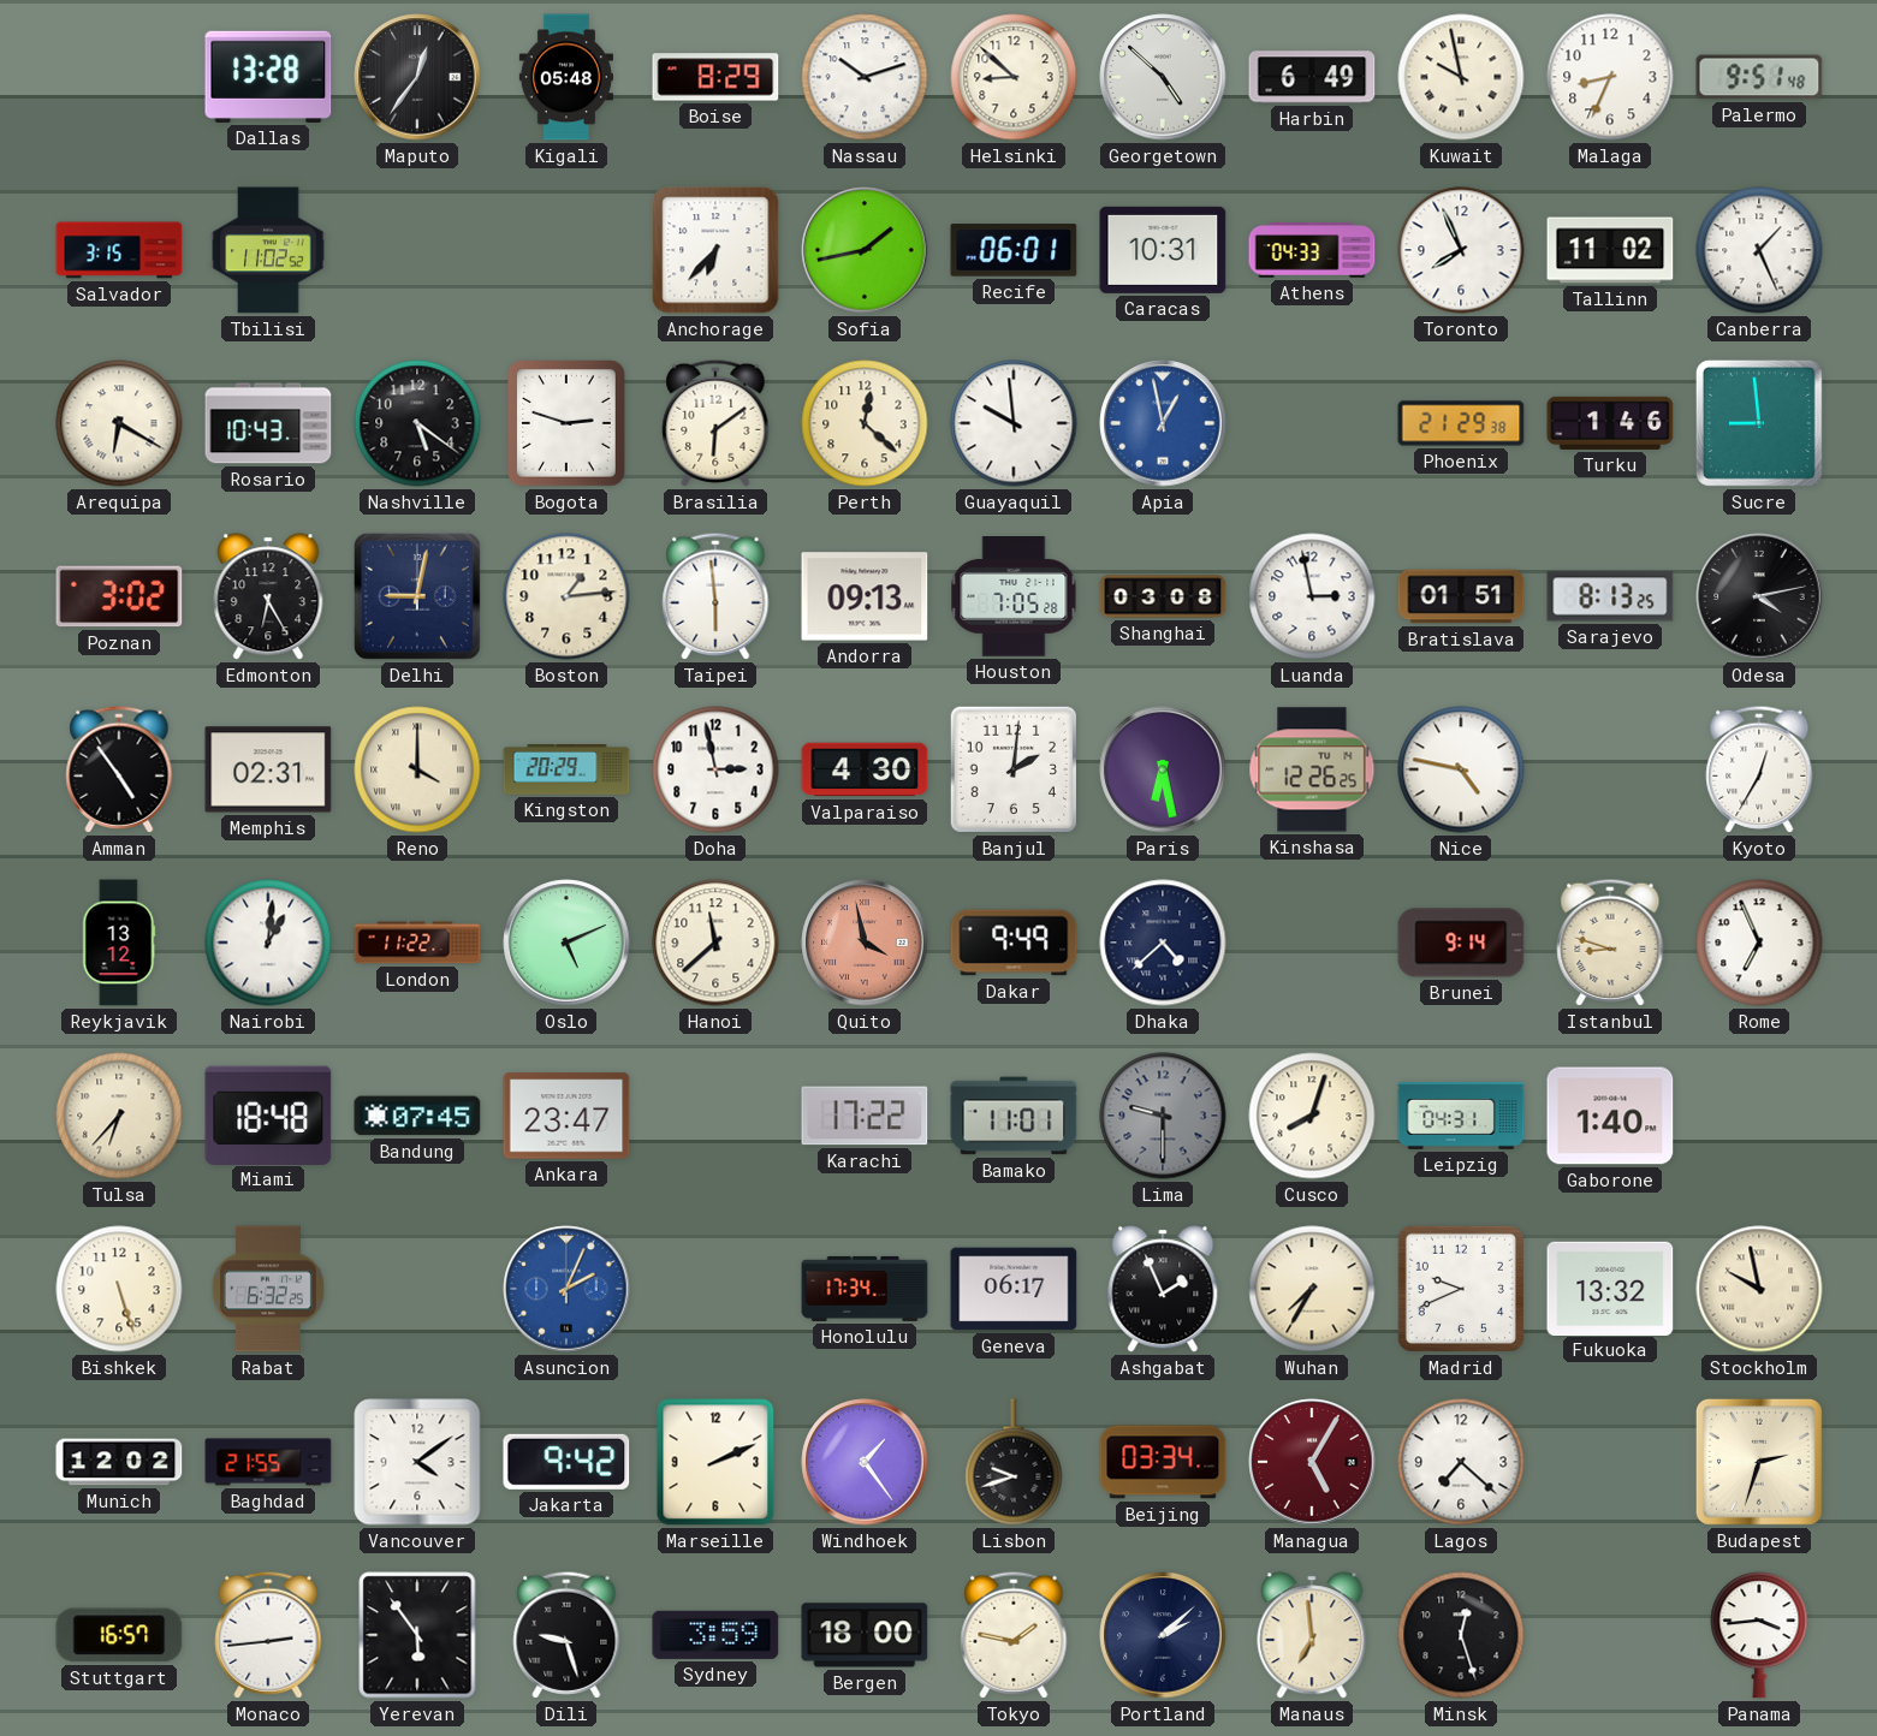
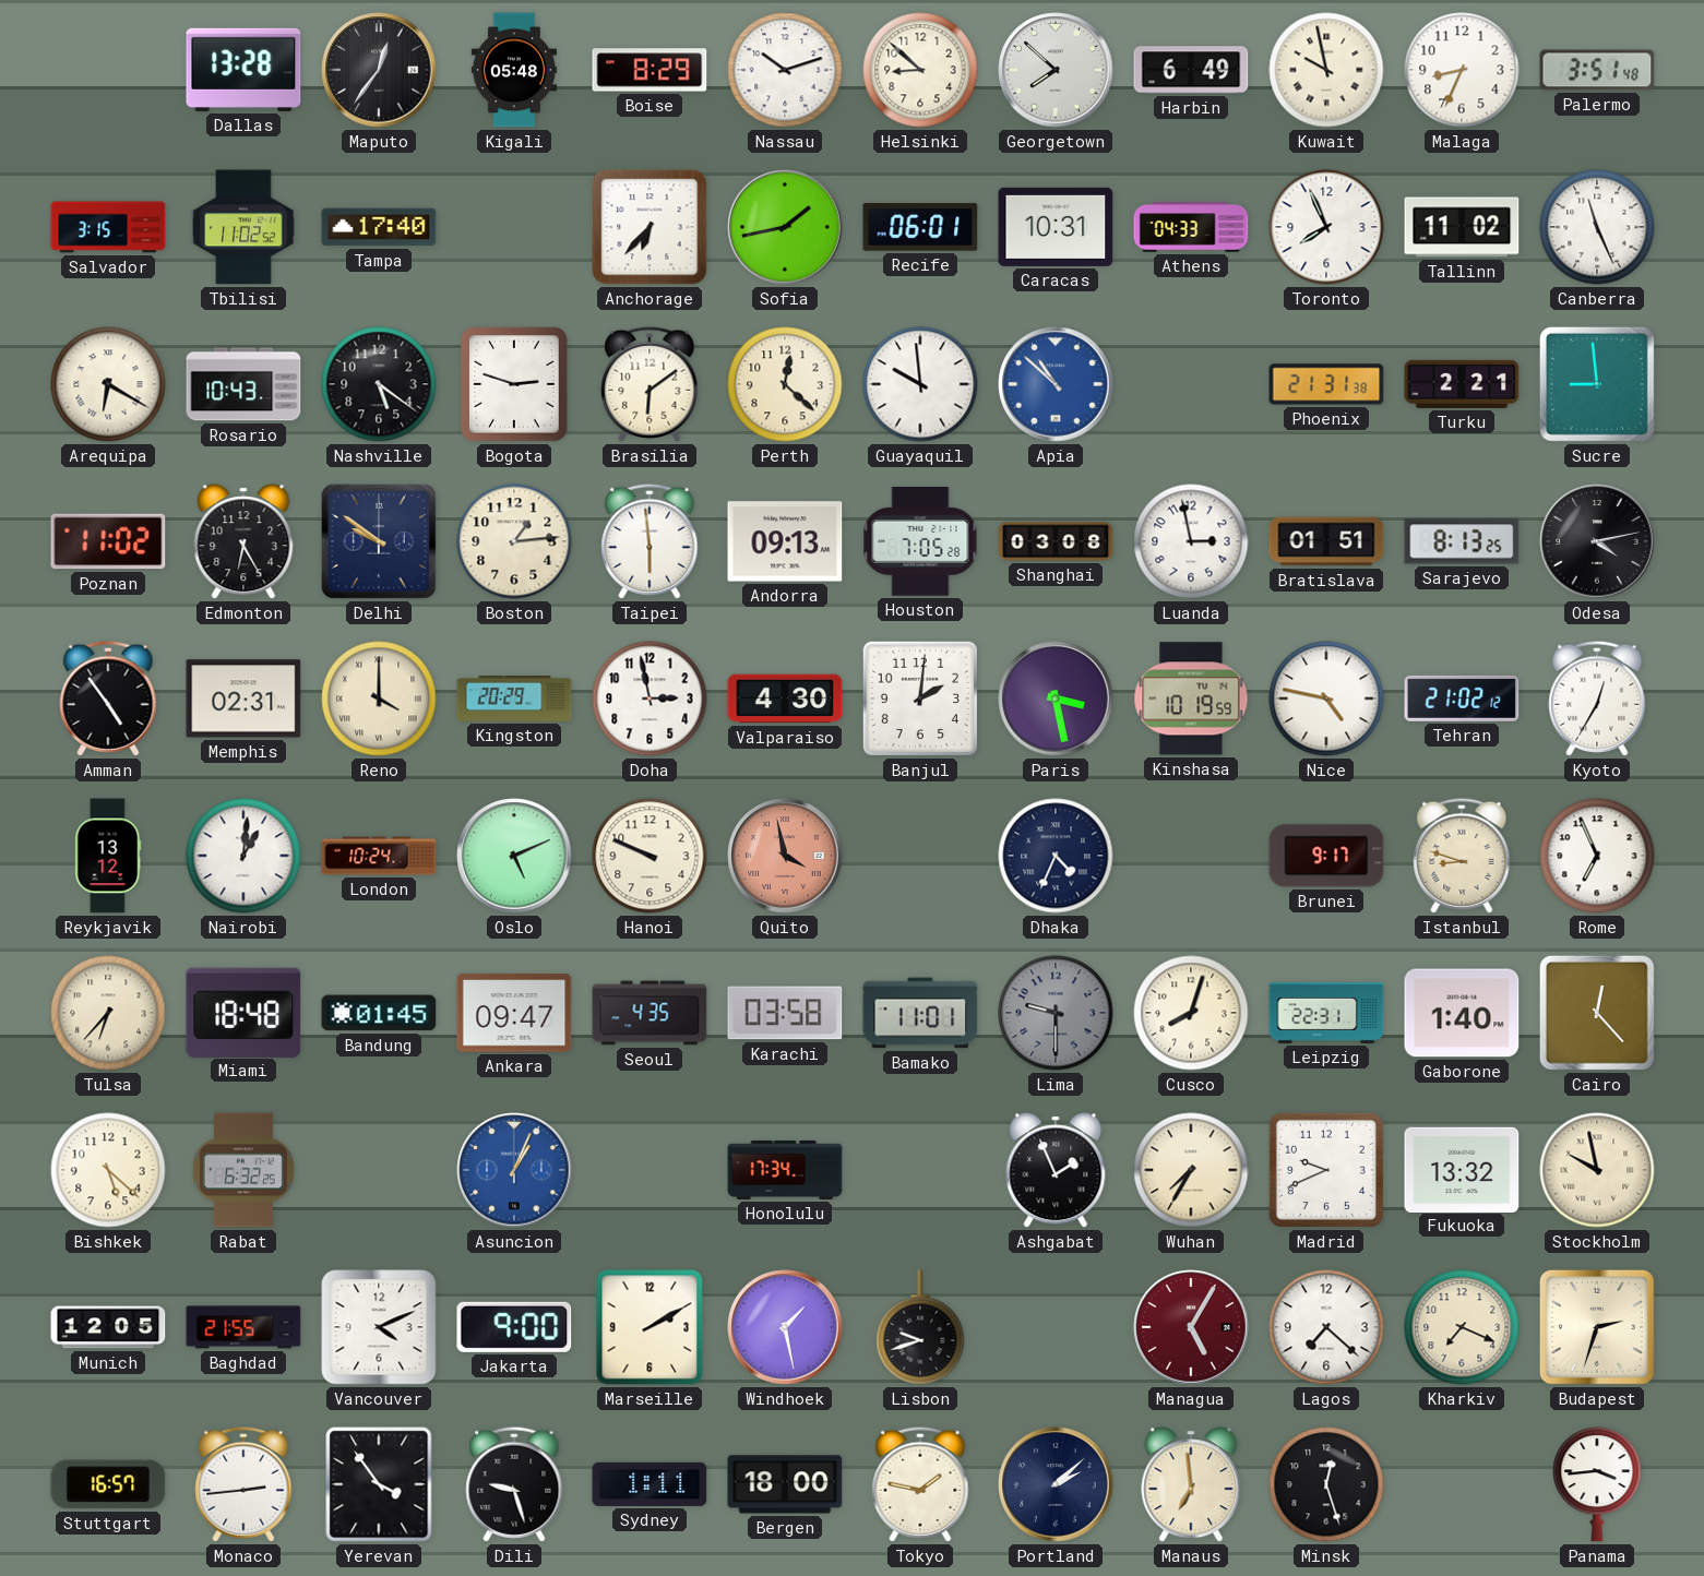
Georgetown: 4:52 -> 7:52
Palermo: 9:51 -> 3:51
Tampa: none -> 17:40
Canberra: 1:26 -> 11:26
Apia: 12:58 -> 10:52
Phoenix: 21:29 -> 21:31
Turku: 1:46 -> 2:21
Poznan: 3:02 -> 11:02
Delhi: 9:02 -> 9:51
Paris: 6:28 -> 3:28
Kinshasa: 12:26 -> 10:19
Tehran: none -> 21:02
London: 11:22 -> 10:24
Hanoi: 11:38 -> 9:49
Dakar: 9:49 -> none
Dhaka: 4:38 -> 4:34
Brunei: 9:14 -> 9:17
Bandung: 07:45 -> 01:45
Ankara: 23:47 -> 09:47
Seoul: none -> 4:35
Karachi: 17:22 -> 03:58
Leipzig: 04:31 -> 22:31
Cairo: none -> 12:23
Bishkek: 5:27 -> 5:22
Asuncion: 2:04 -> 1:04
Geneva: 06:17 -> none
Munich: 12:02 -> 12:05
Vancouver: 4:09 -> 4:11
Jakarta: 9:42 -> 9:00
Marseille: 2:11 -> 2:10
Windhoek: 1:24 -> 1:28
Beijing: 03:34 -> none
Kharkiv: none -> 7:19
Yerevan: 5:54 -> 3:54
Sydney: 3:59 -> 1:11
